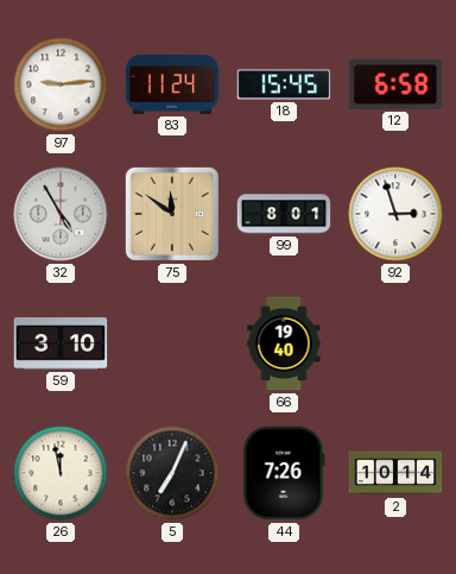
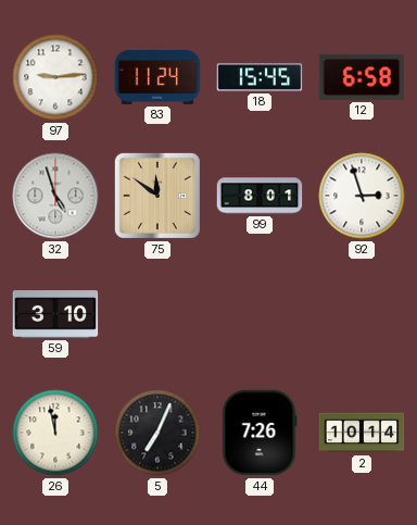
32: 4:55 -> 4:57
66: 19:40 -> none
